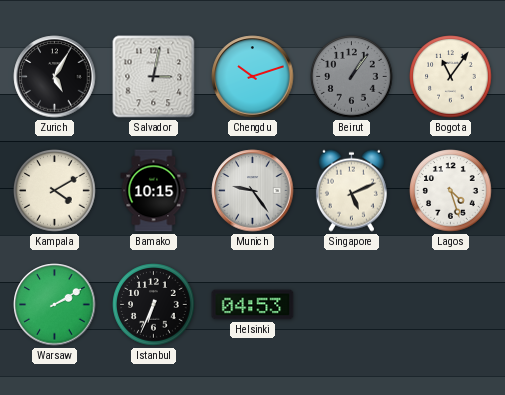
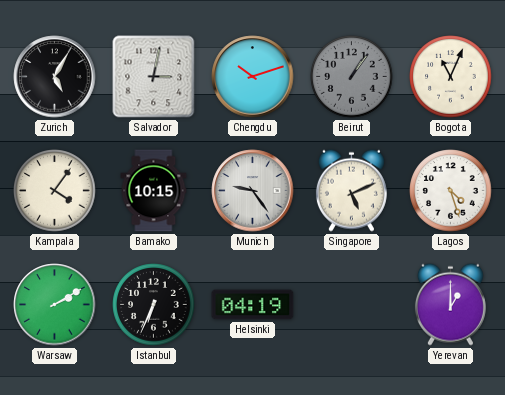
Bogota: 11:06 -> 11:04
Kampala: 4:10 -> 4:06
Helsinki: 04:53 -> 04:19
Yerevan: none -> 1:00
